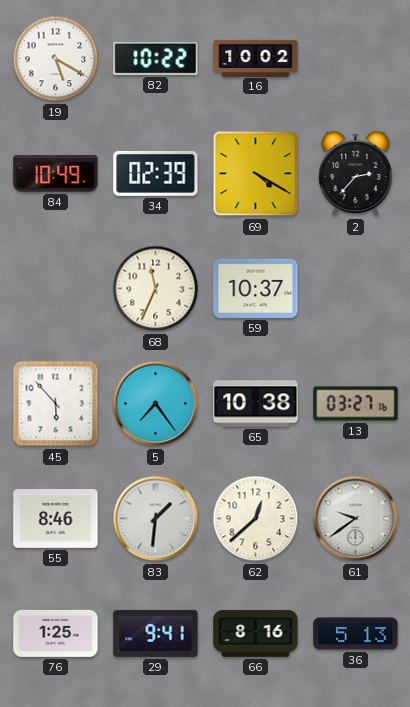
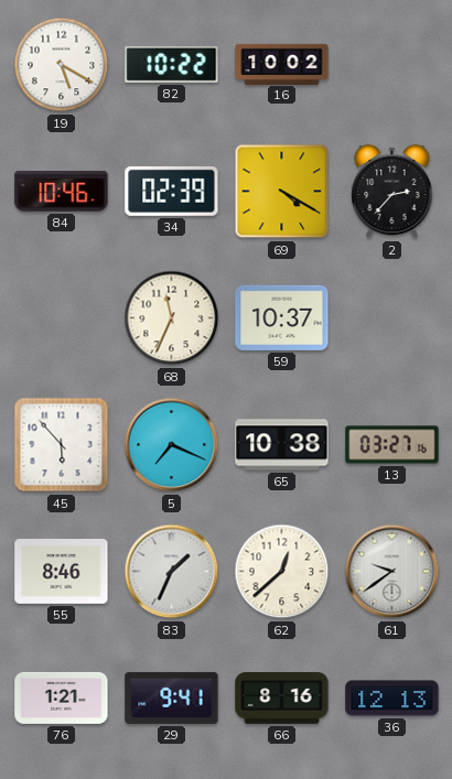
84: 10:49 -> 10:46
5: 7:24 -> 7:19
83: 1:31 -> 1:34
76: 1:25 -> 1:21
36: 5:13 -> 12:13
